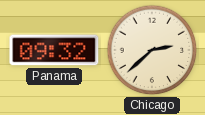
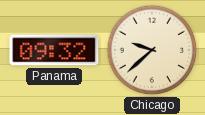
Chicago: 2:38 -> 9:38
